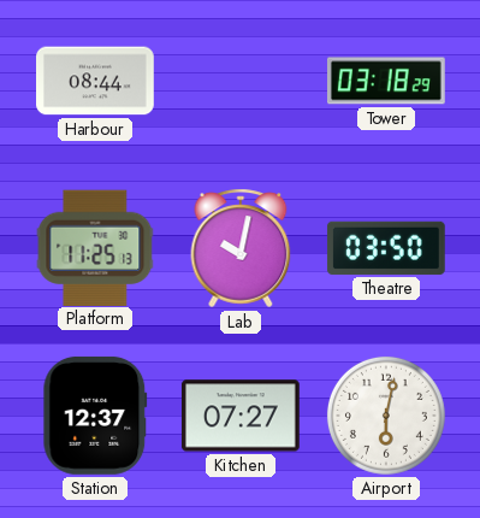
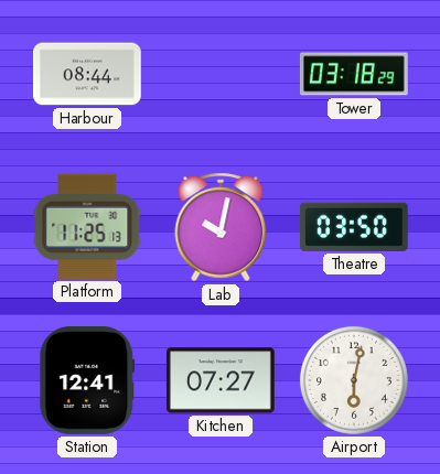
Station: 12:37 -> 12:41
